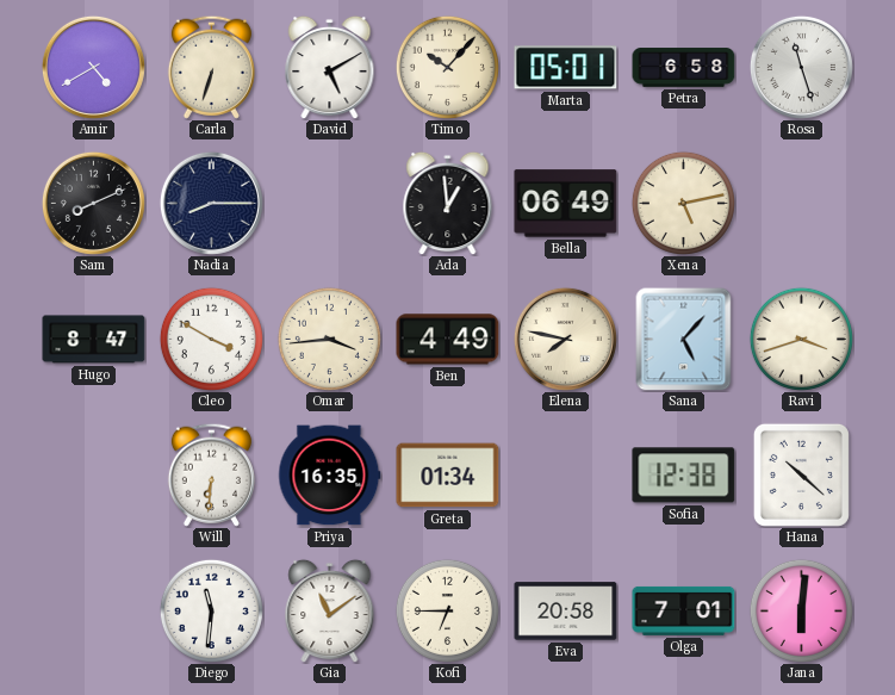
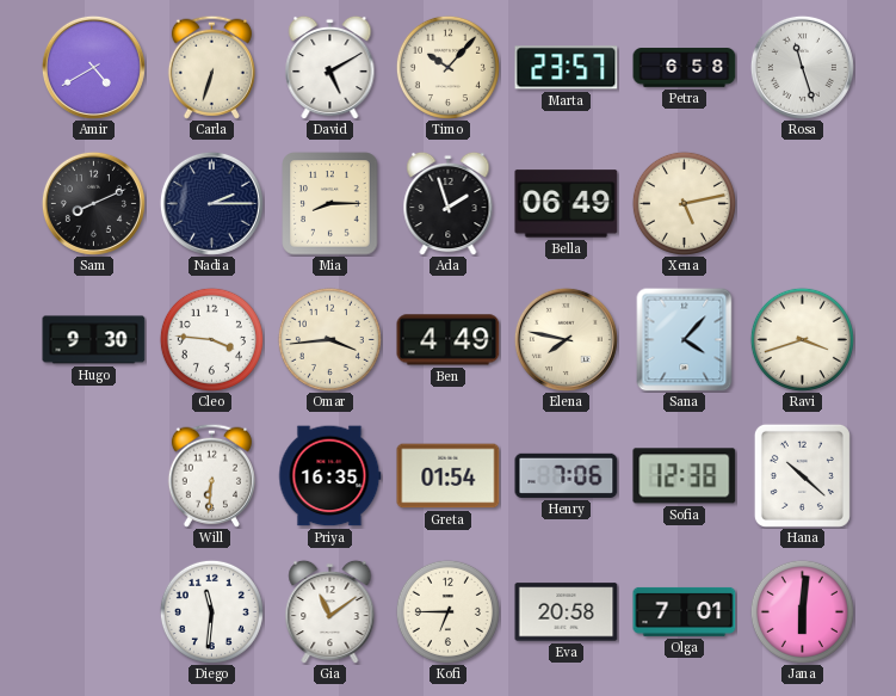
Marta: 05:01 -> 23:57
Nadia: 8:15 -> 2:15
Mia: none -> 8:15
Ada: 12:59 -> 1:57
Hugo: 8:47 -> 9:30
Cleo: 3:50 -> 3:46
Sana: 5:07 -> 4:07
Greta: 01:34 -> 01:54
Henry: none -> 7:06
